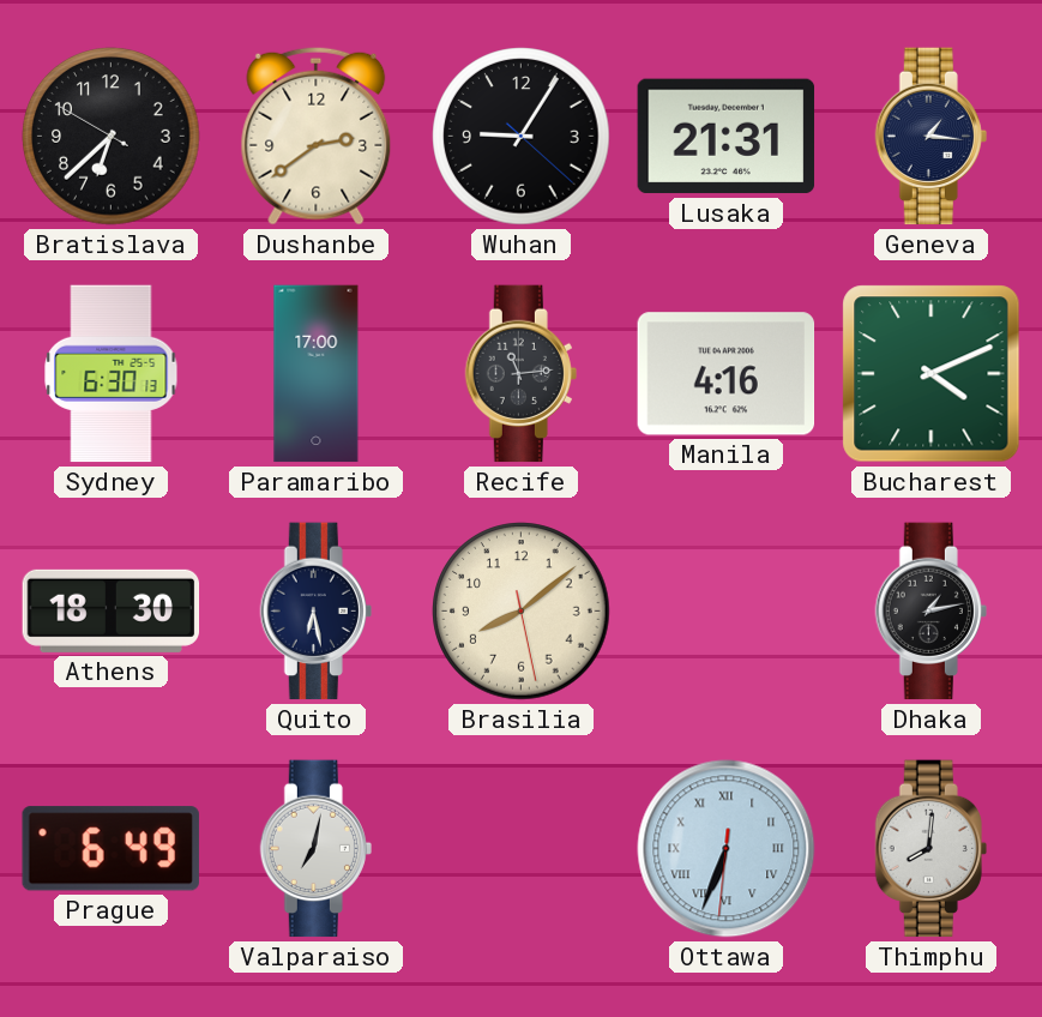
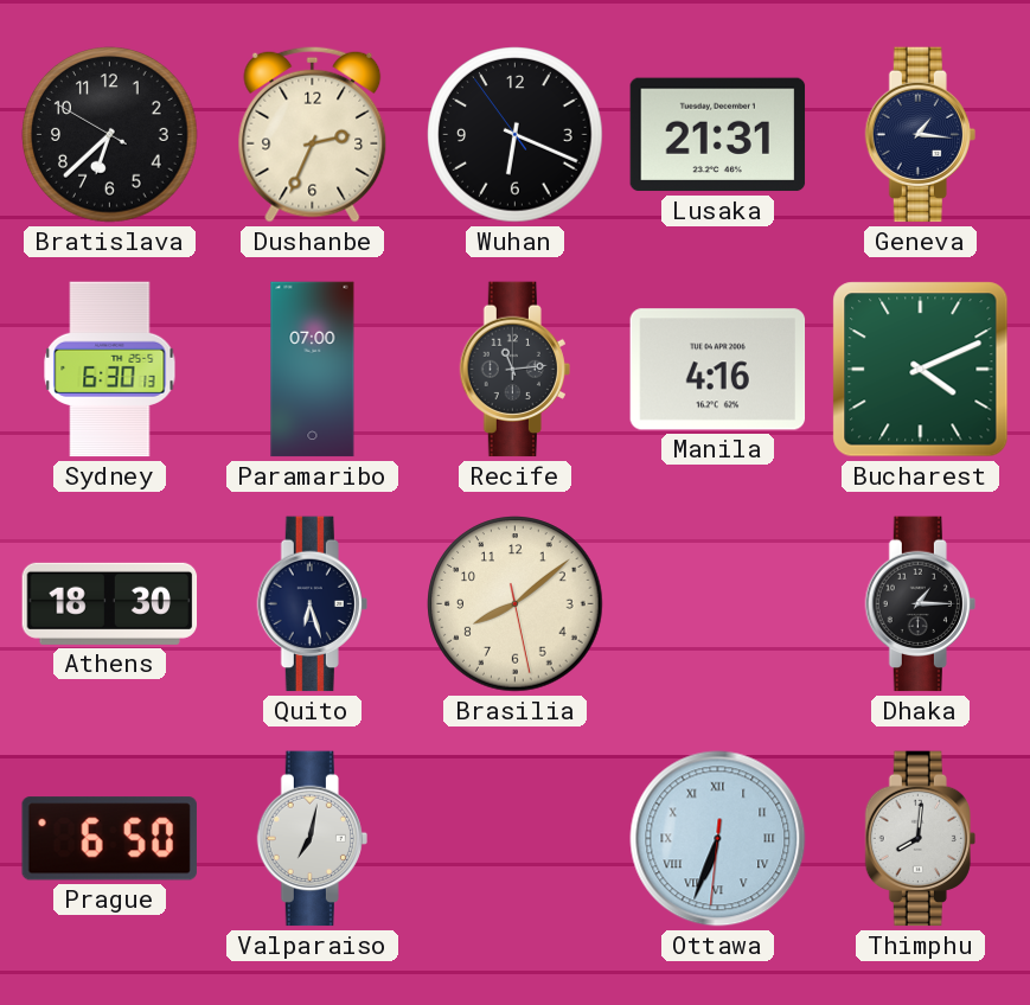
Dushanbe: 2:39 -> 2:34
Wuhan: 9:05 -> 6:18
Paramaribo: 17:00 -> 07:00
Quito: 6:28 -> 6:27
Dhaka: 1:13 -> 1:15
Prague: 6:49 -> 6:50
